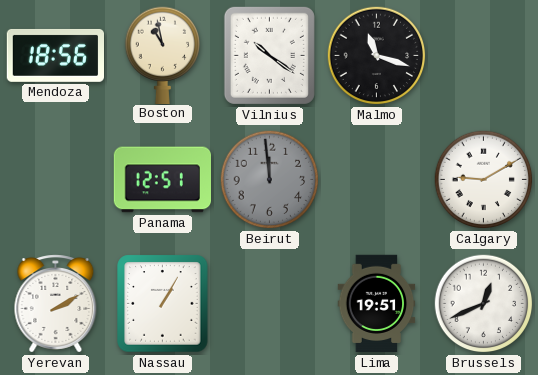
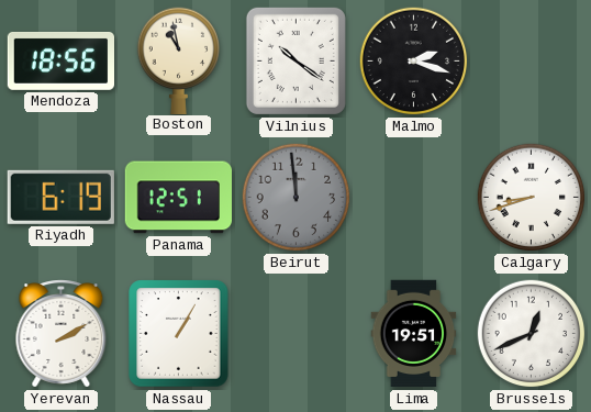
Malmo: 11:18 -> 2:18
Riyadh: none -> 6:19
Calgary: 9:10 -> 8:42
